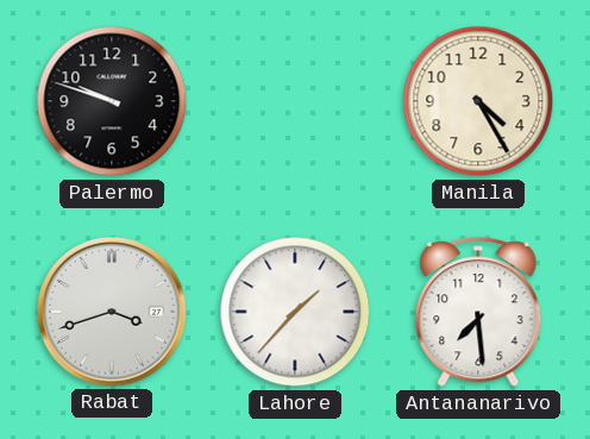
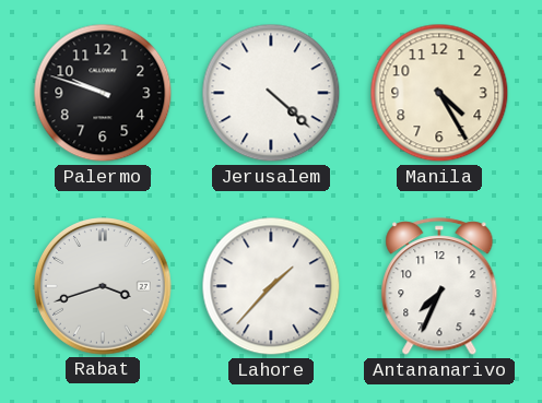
Jerusalem: none -> 4:22
Antananarivo: 7:29 -> 7:34
